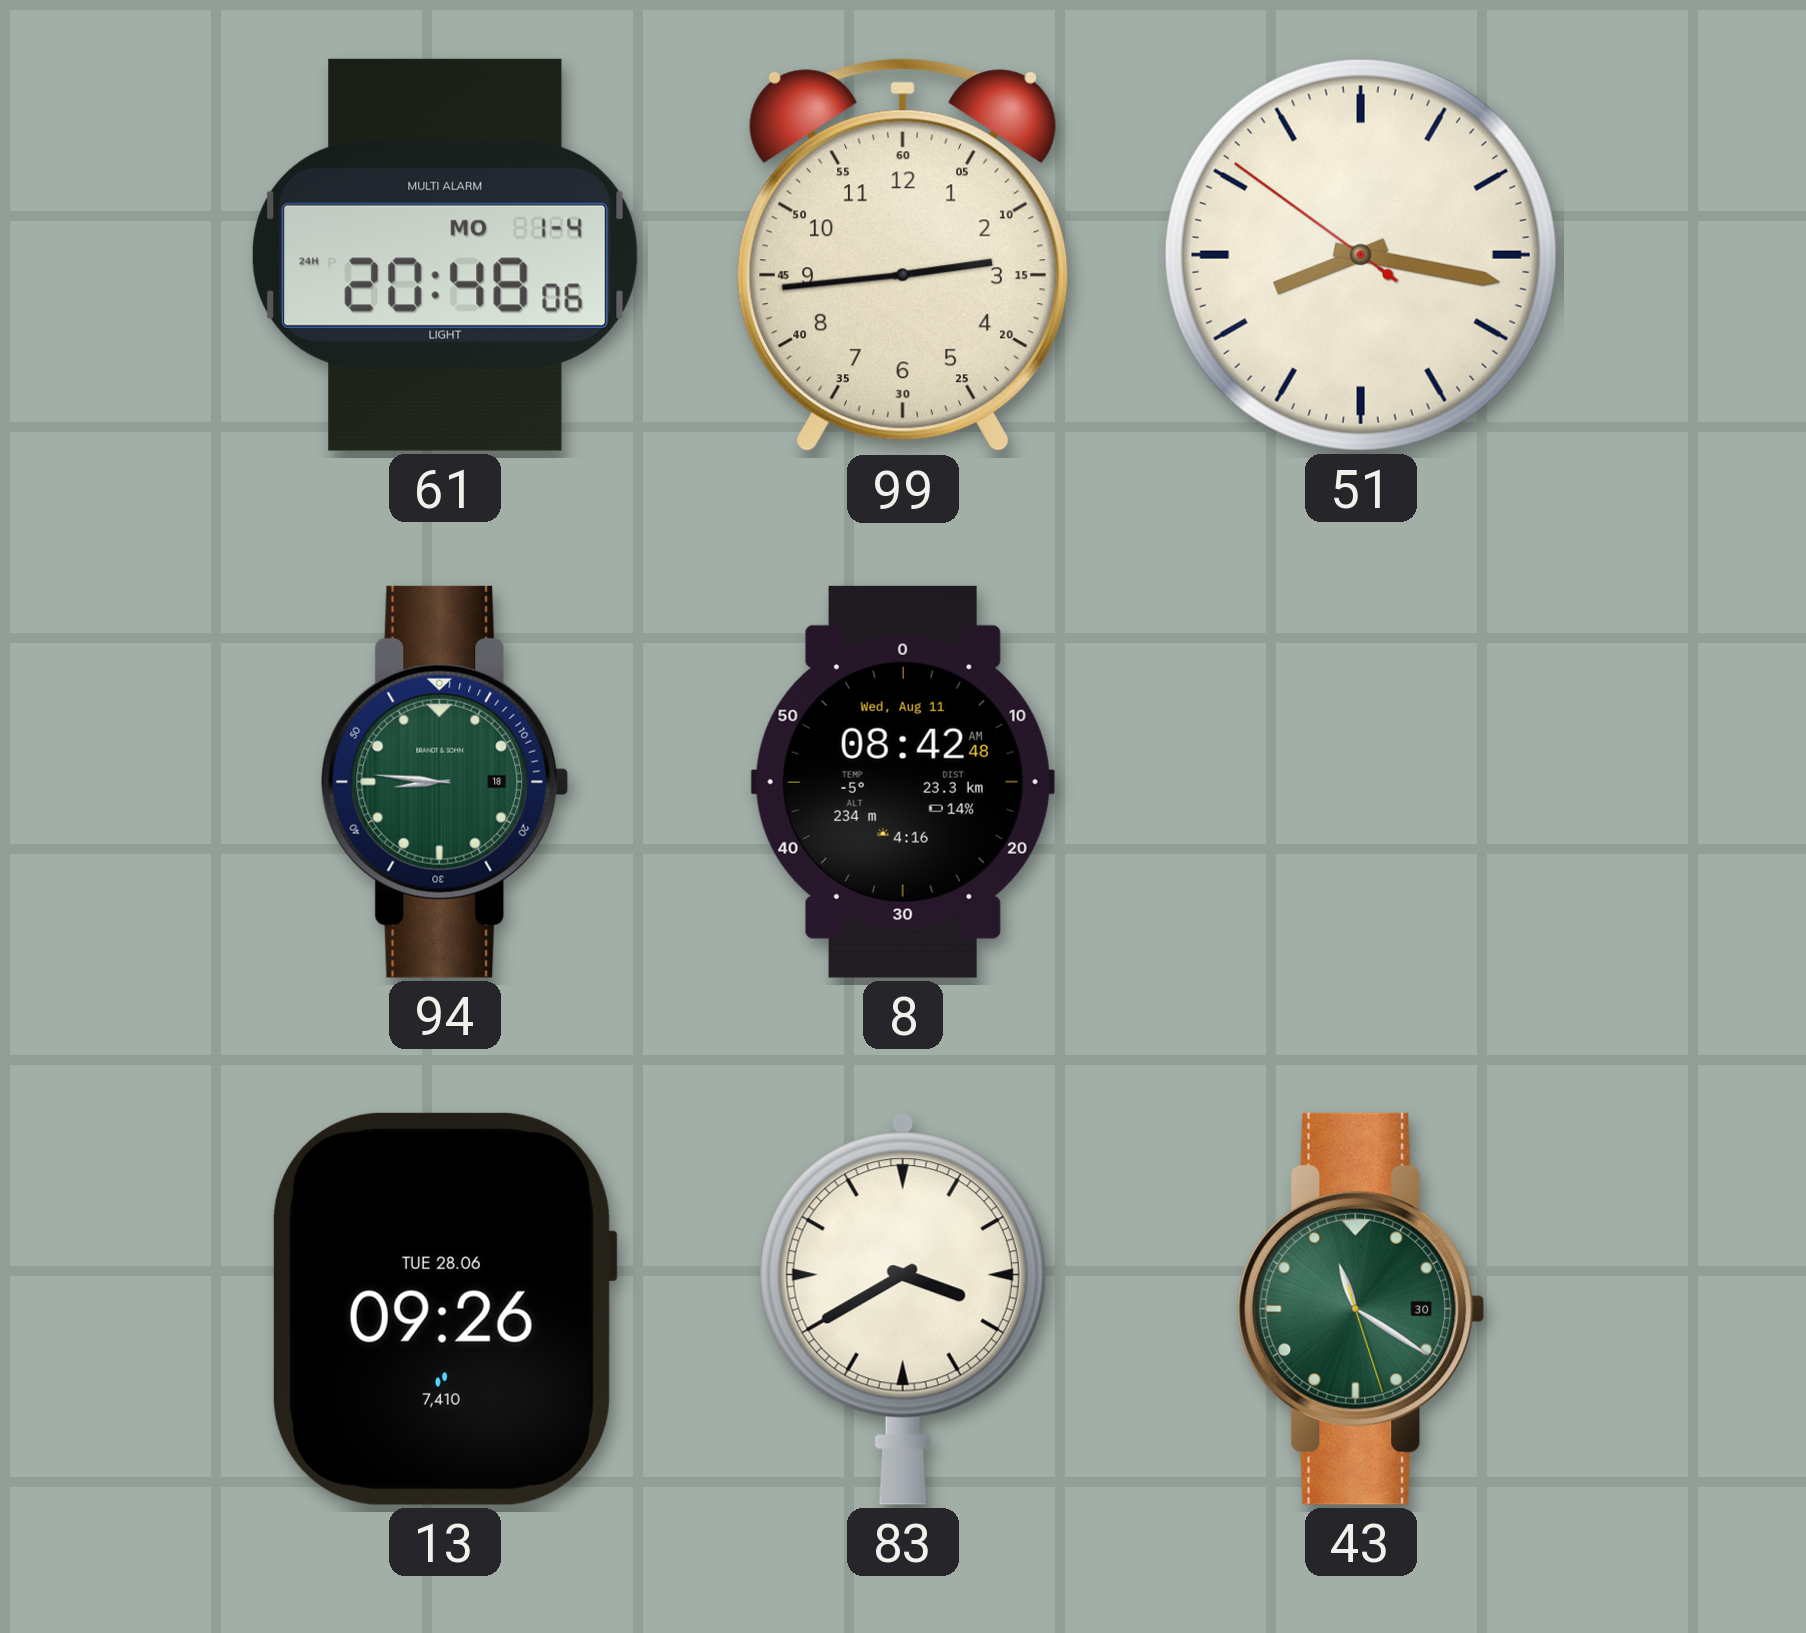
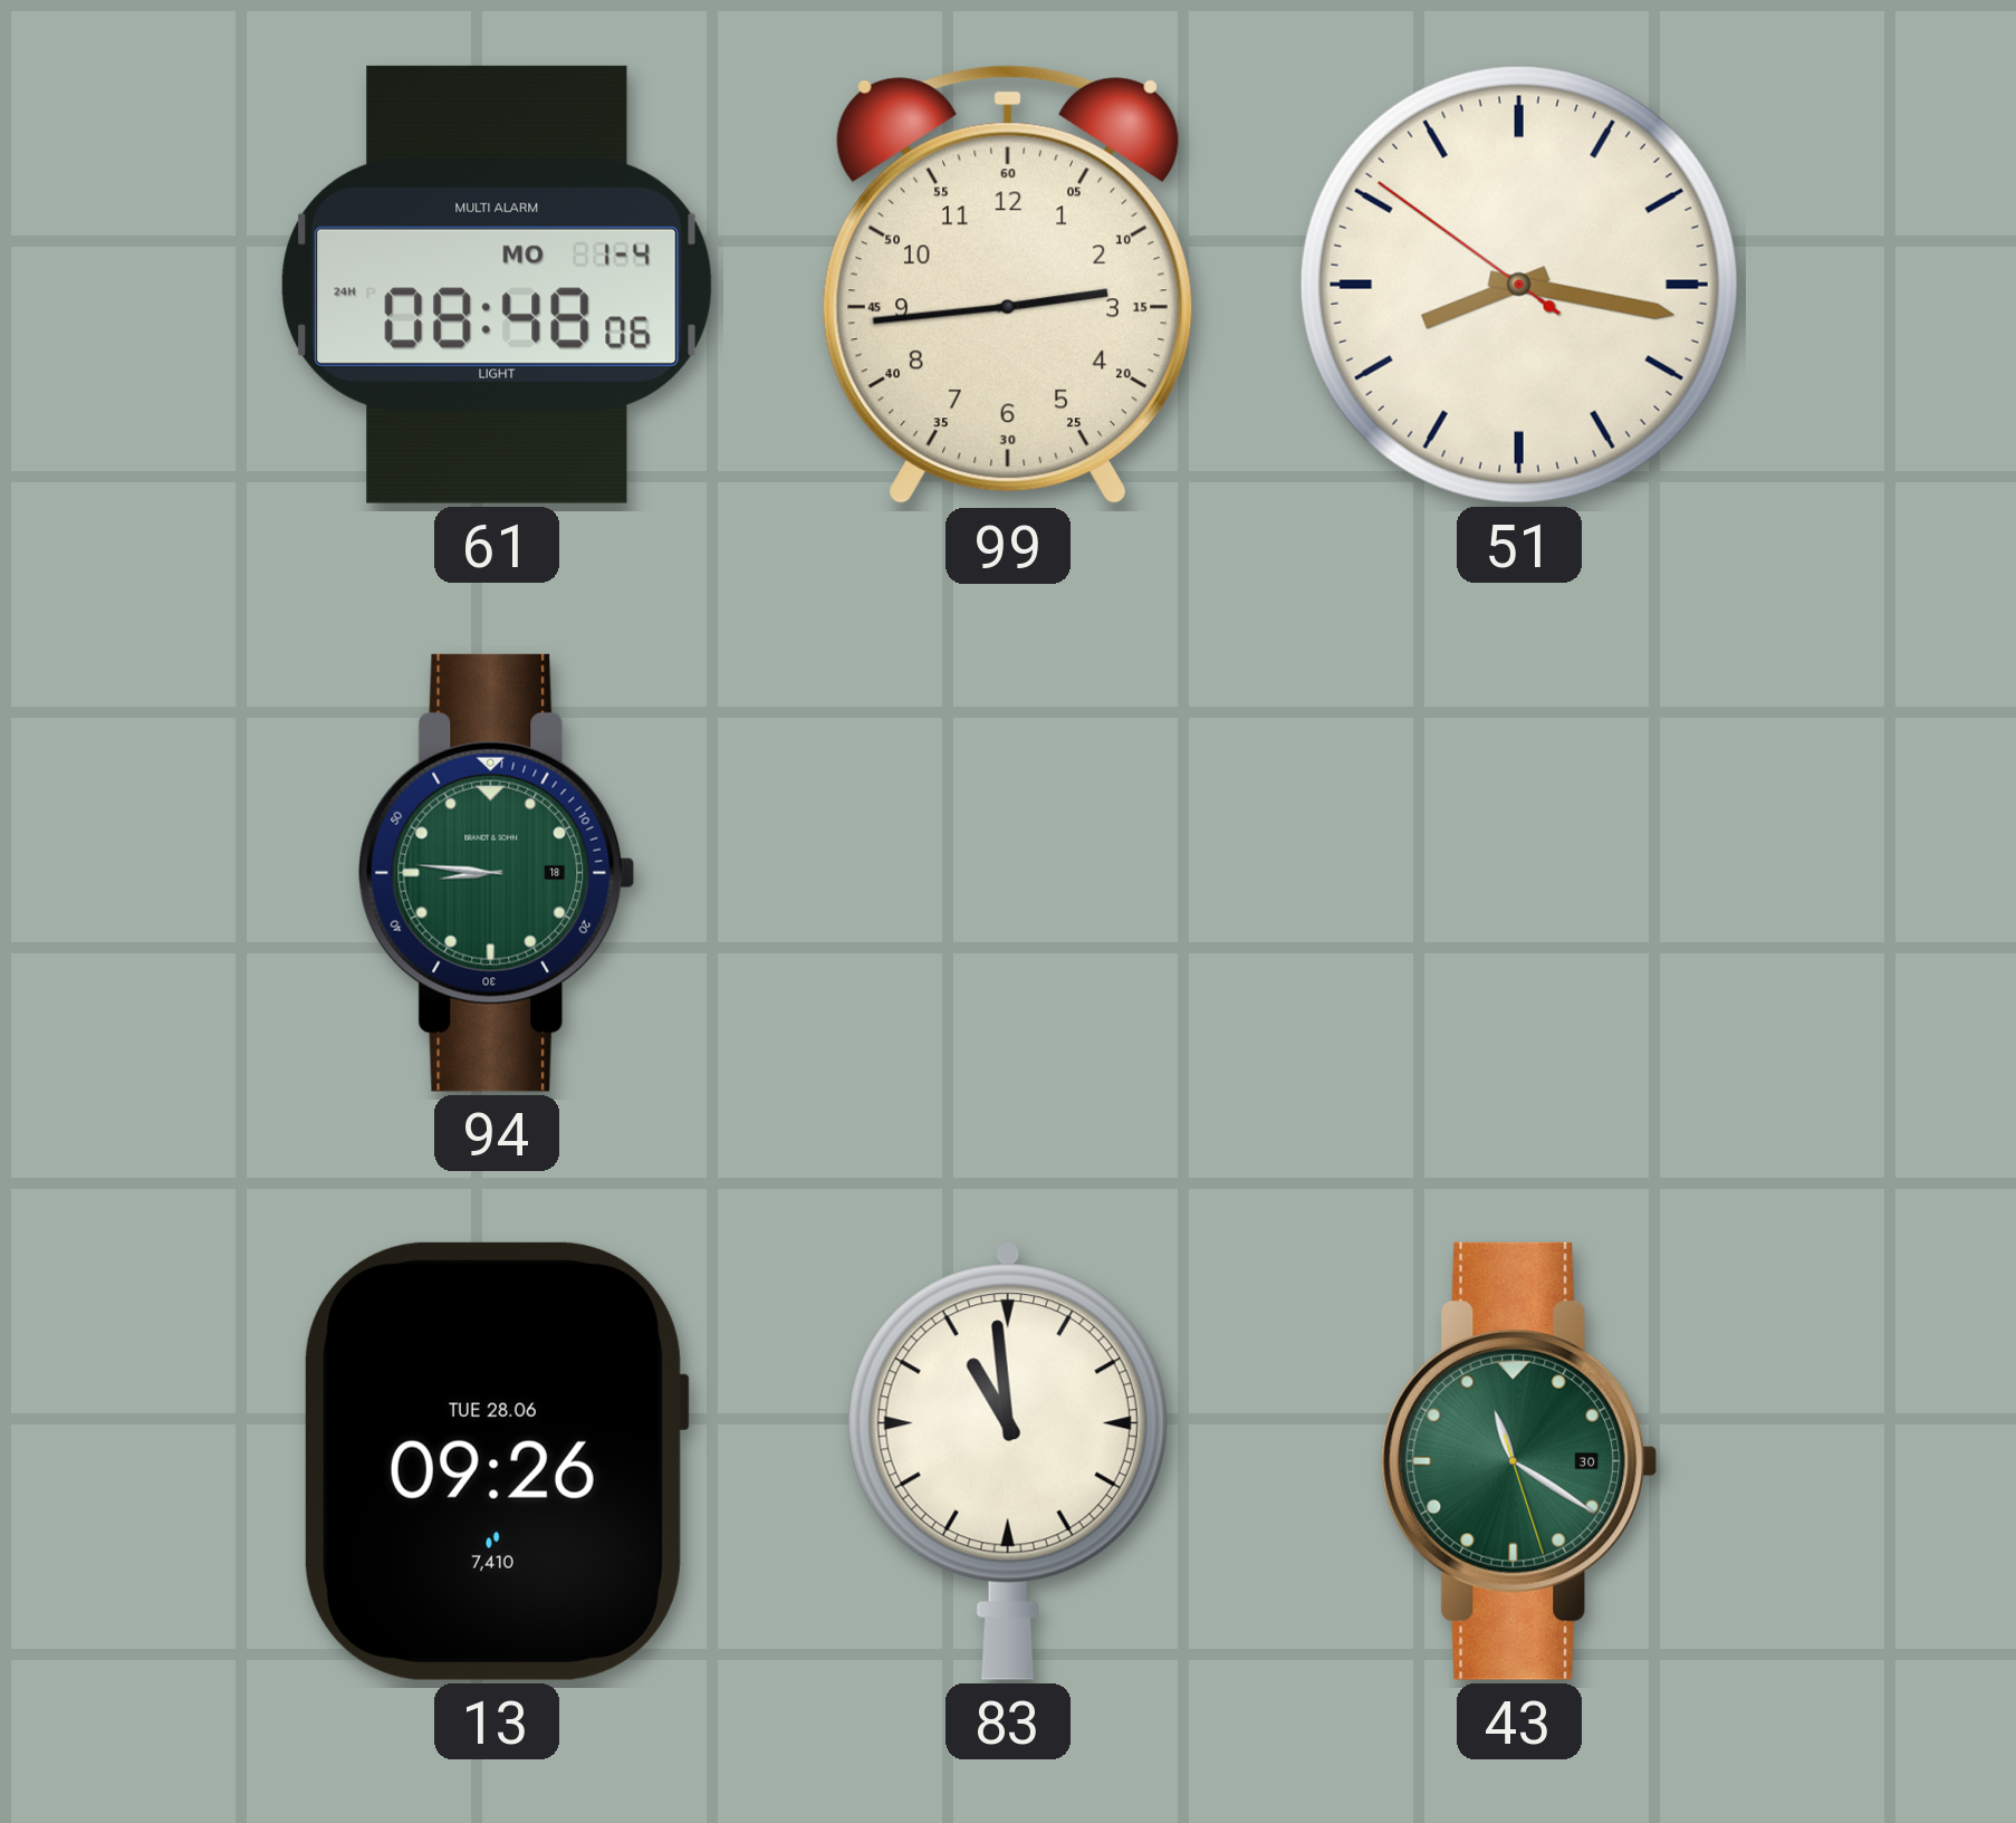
61: 20:48 -> 08:48
8: 08:42 -> none
83: 3:40 -> 10:59
